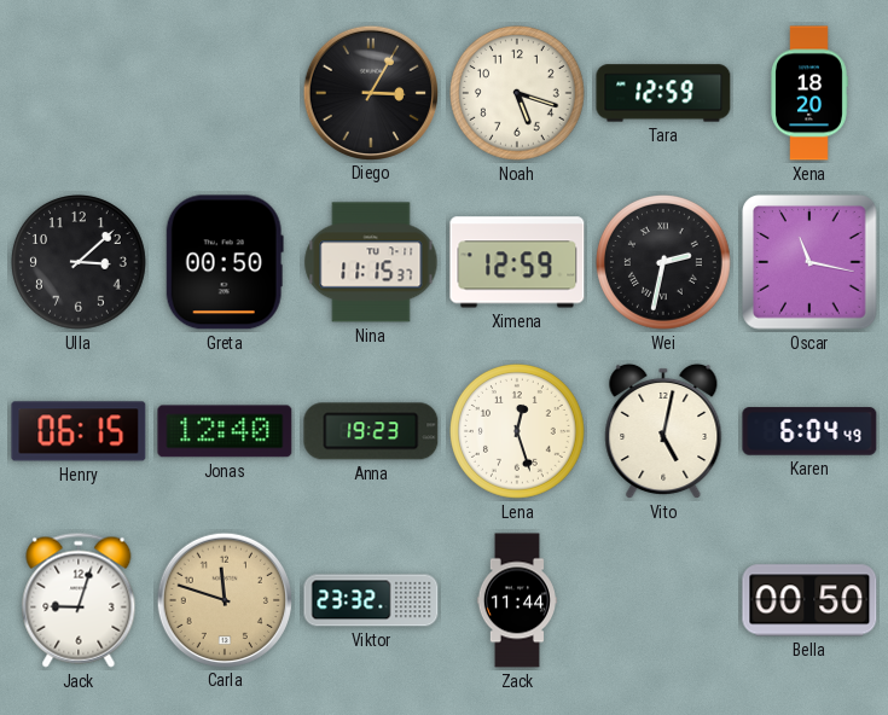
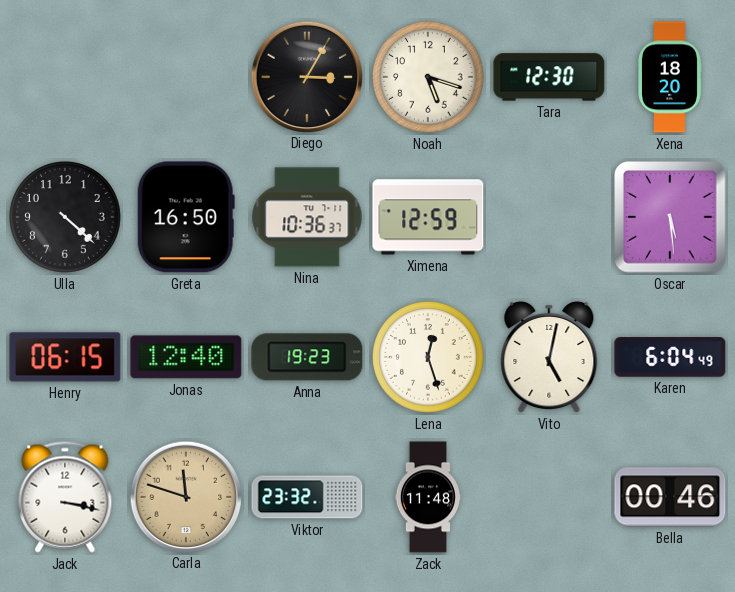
Tara: 12:59 -> 12:30
Ulla: 3:08 -> 4:22
Greta: 00:50 -> 16:50
Nina: 11:15 -> 10:36
Wei: 2:32 -> none
Oscar: 11:17 -> 5:29
Jack: 9:03 -> 3:17
Zack: 11:44 -> 11:48
Bella: 00:50 -> 00:46
